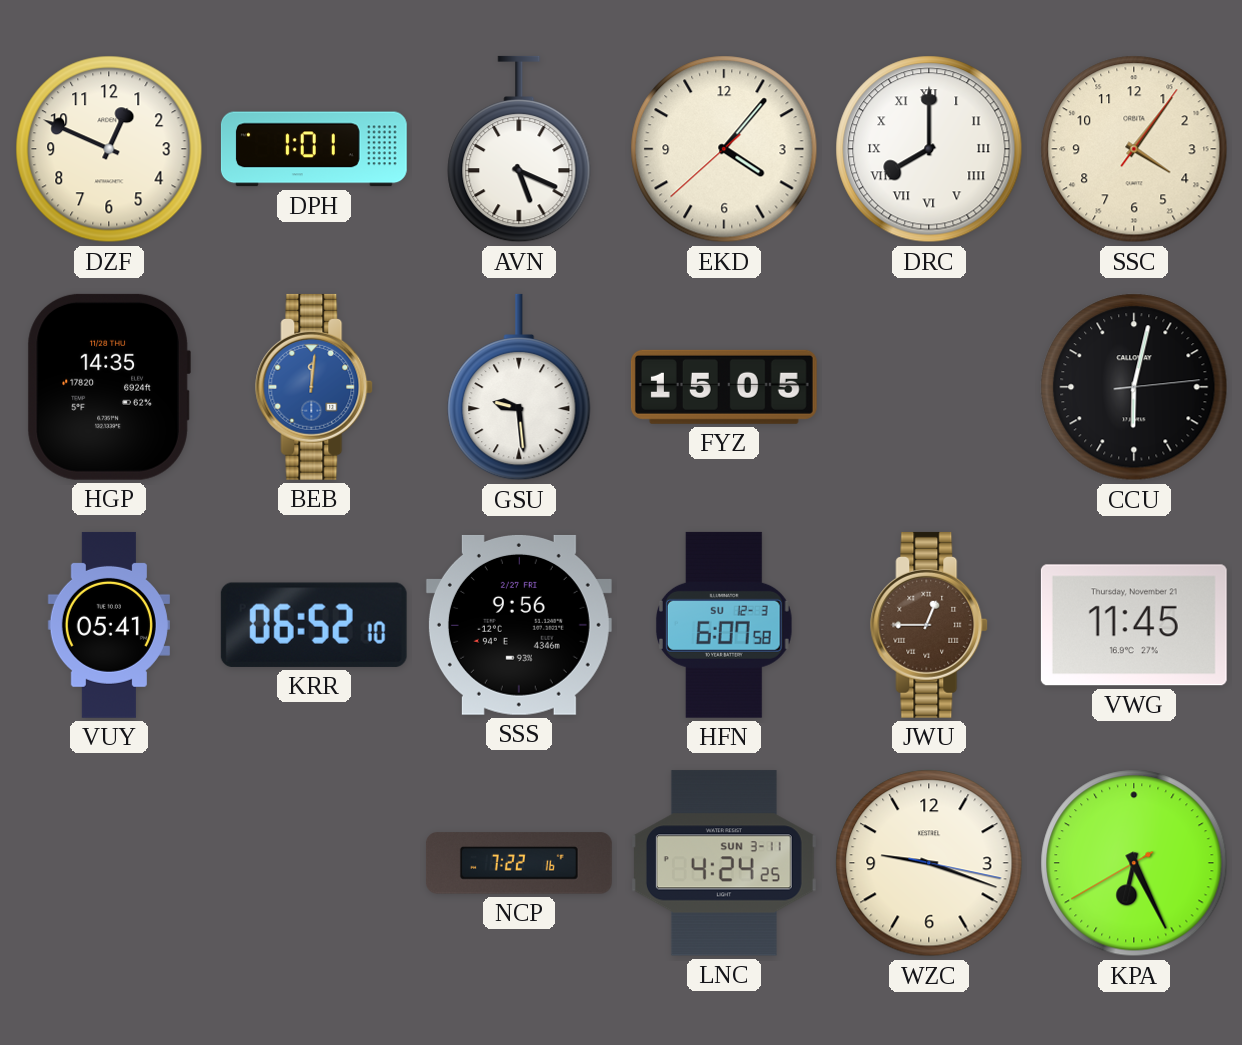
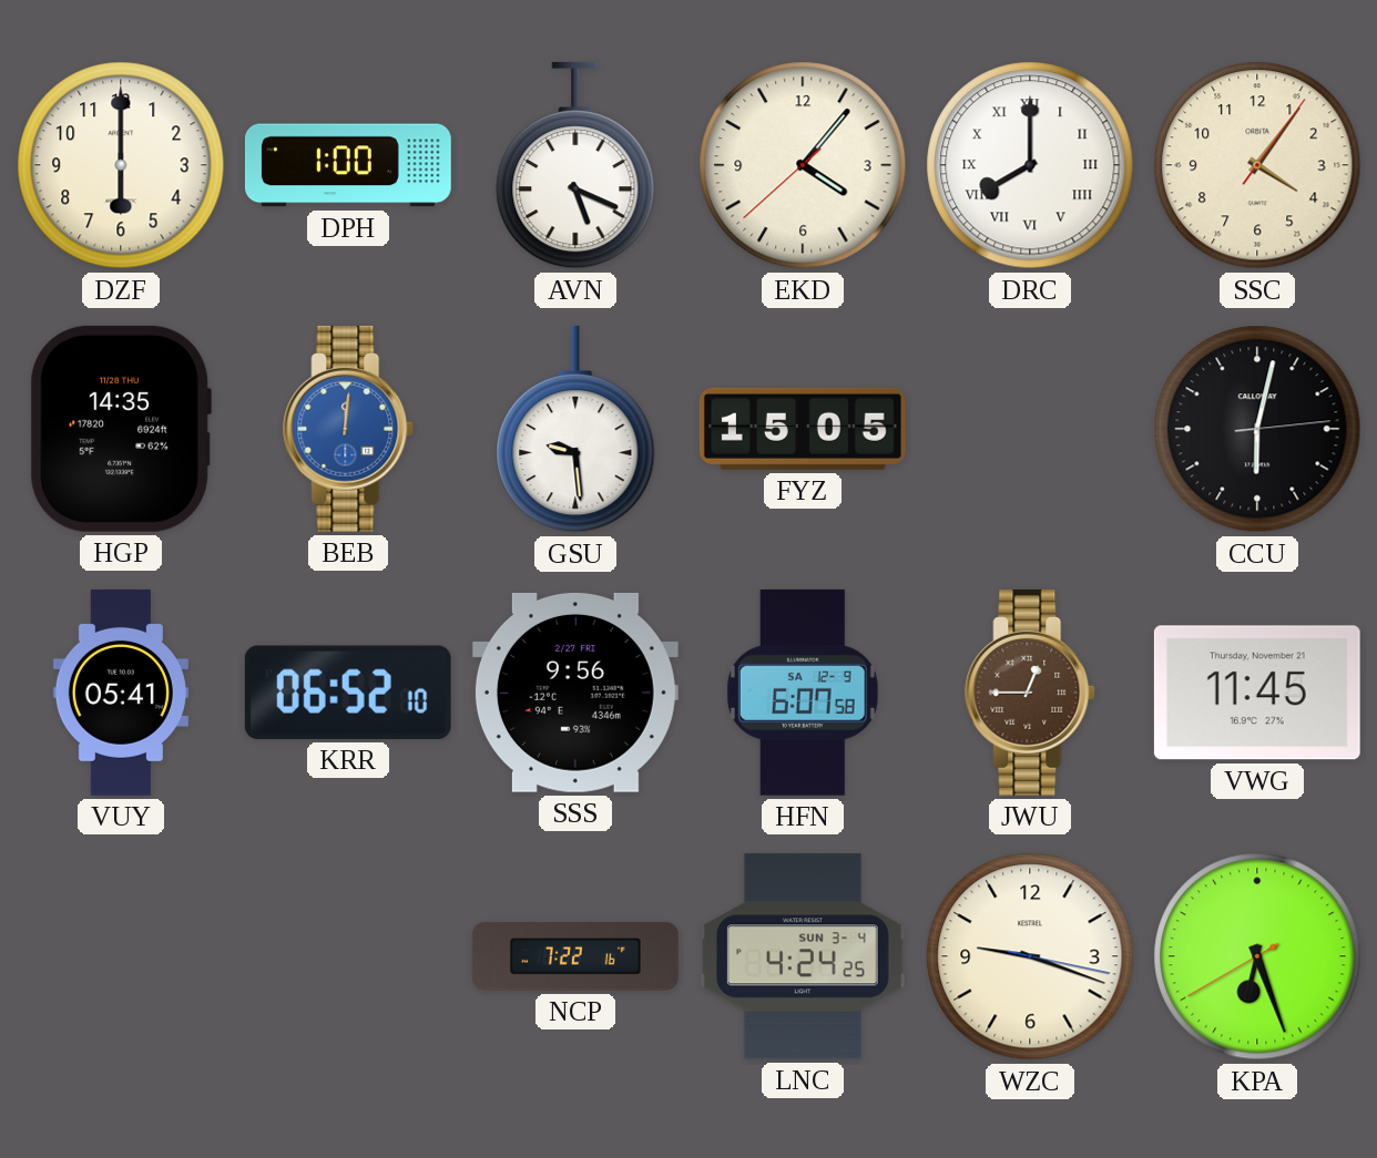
DZF: 12:49 -> 6:00
DPH: 1:01 -> 1:00
HFN date: SU 12-3 -> SA 12-9
LNC date: SUN 3-11 -> SUN 3-4
KPA: 6:25 -> 6:26
